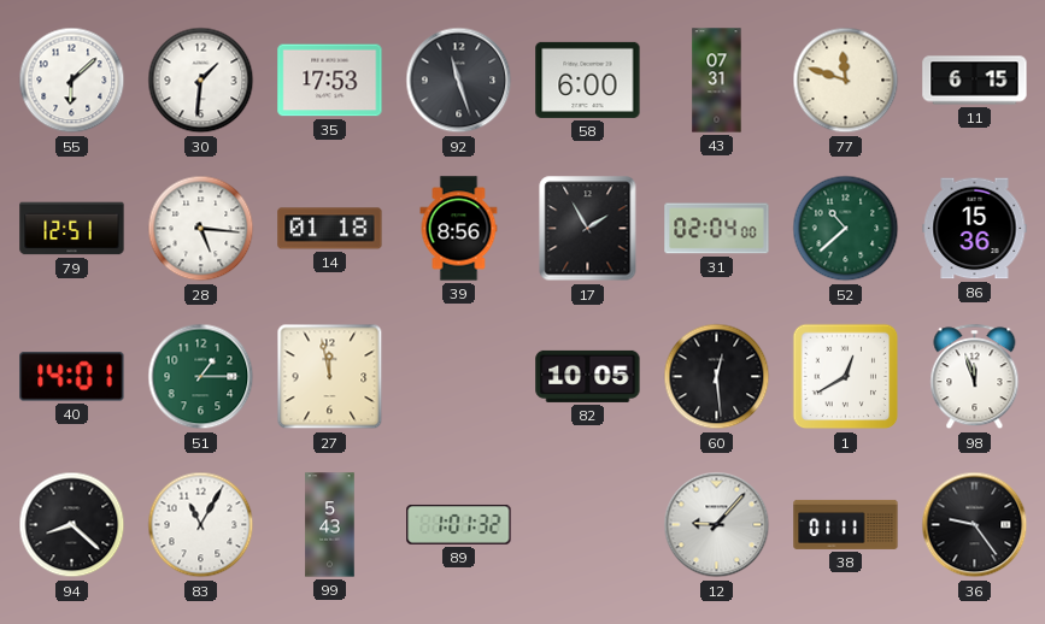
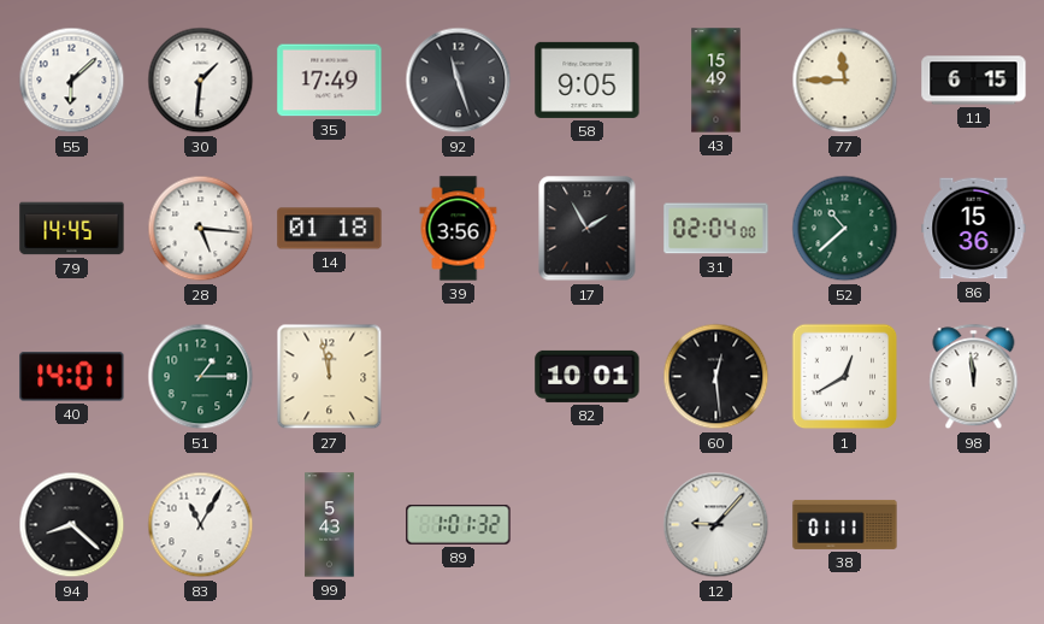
35: 17:53 -> 17:49
58: 6:00 -> 9:05
43: 07:31 -> 15:49
77: 11:48 -> 11:45
79: 12:51 -> 14:45
39: 8:56 -> 3:56
82: 10:05 -> 10:01
98: 11:57 -> 11:59
36: 9:24 -> none
